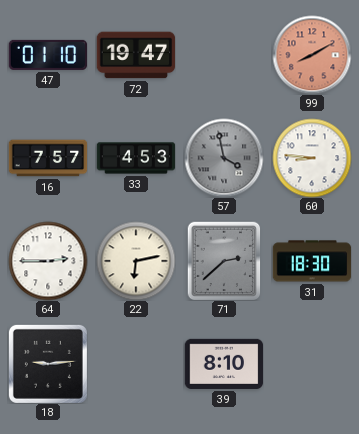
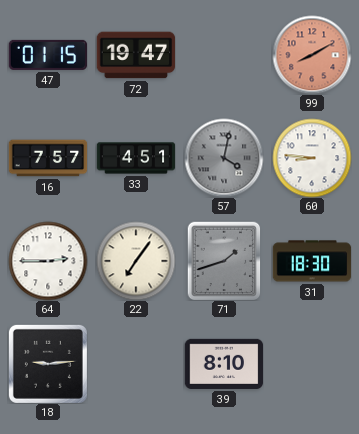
47: 01:10 -> 01:15
33: 4:53 -> 4:51
57: 3:58 -> 4:02
22: 6:13 -> 7:06
71: 2:38 -> 1:42
